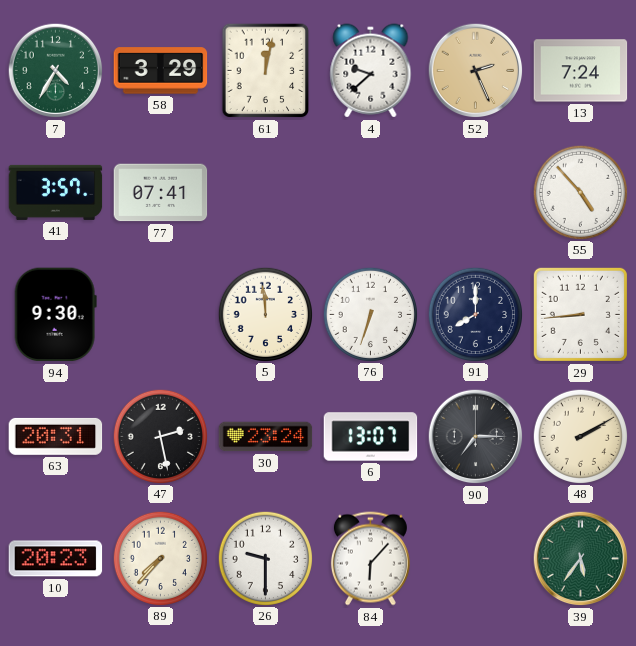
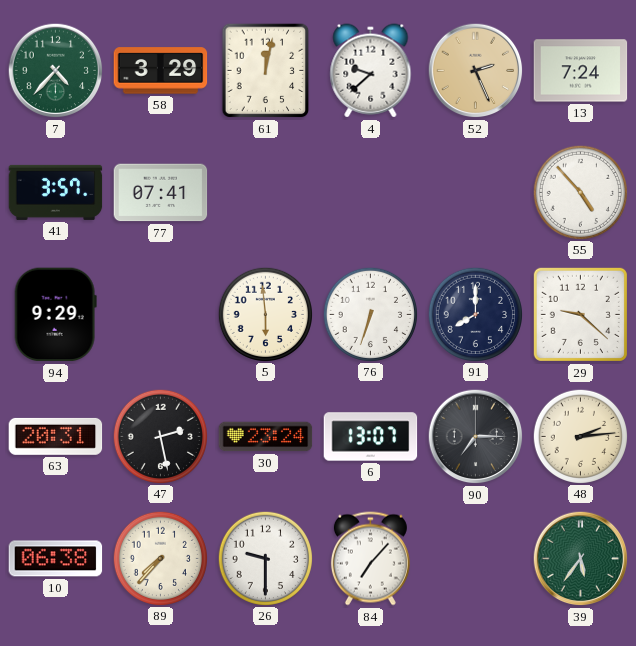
7: 4:35 -> 4:37
94: 9:30 -> 9:29
5: 11:59 -> 5:59
29: 8:44 -> 9:22
48: 2:10 -> 2:14
10: 20:23 -> 06:38
84: 6:07 -> 7:07
